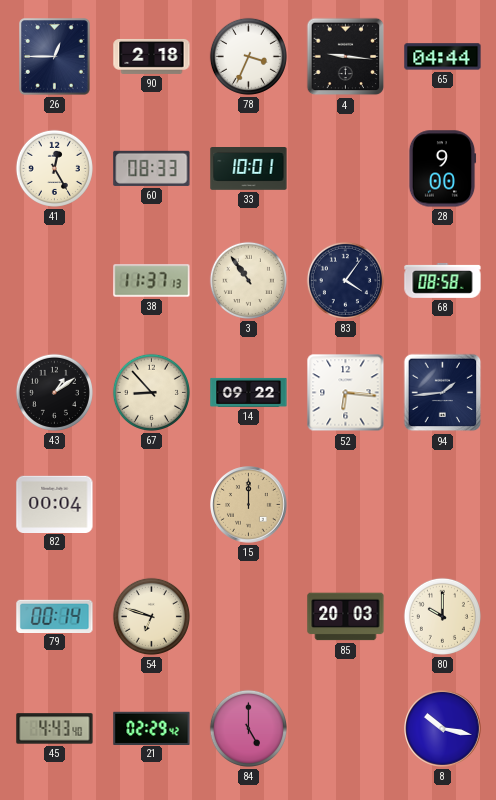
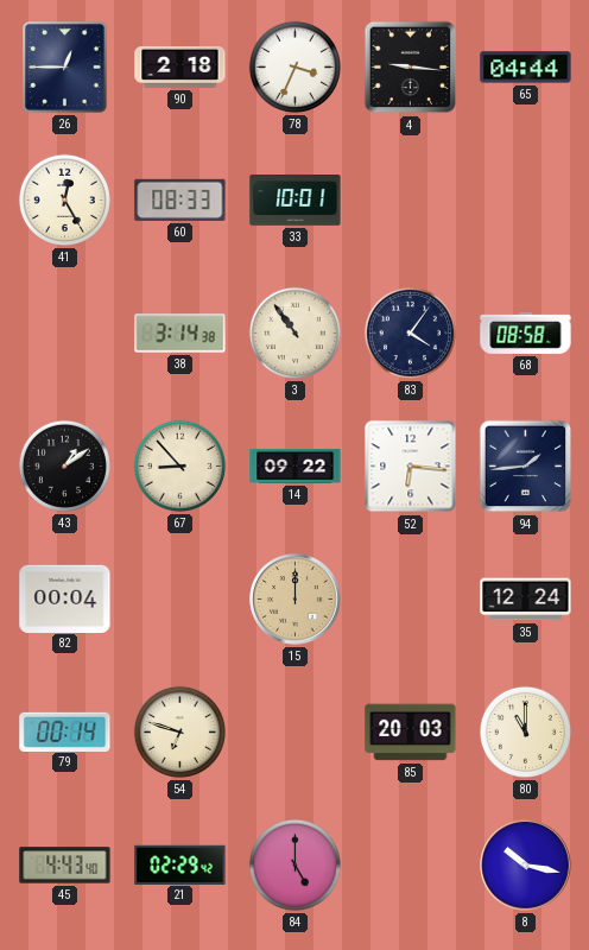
28: 9:00 -> none
38: 11:37 -> 3:14
35: none -> 12:24
80: 10:00 -> 11:00
